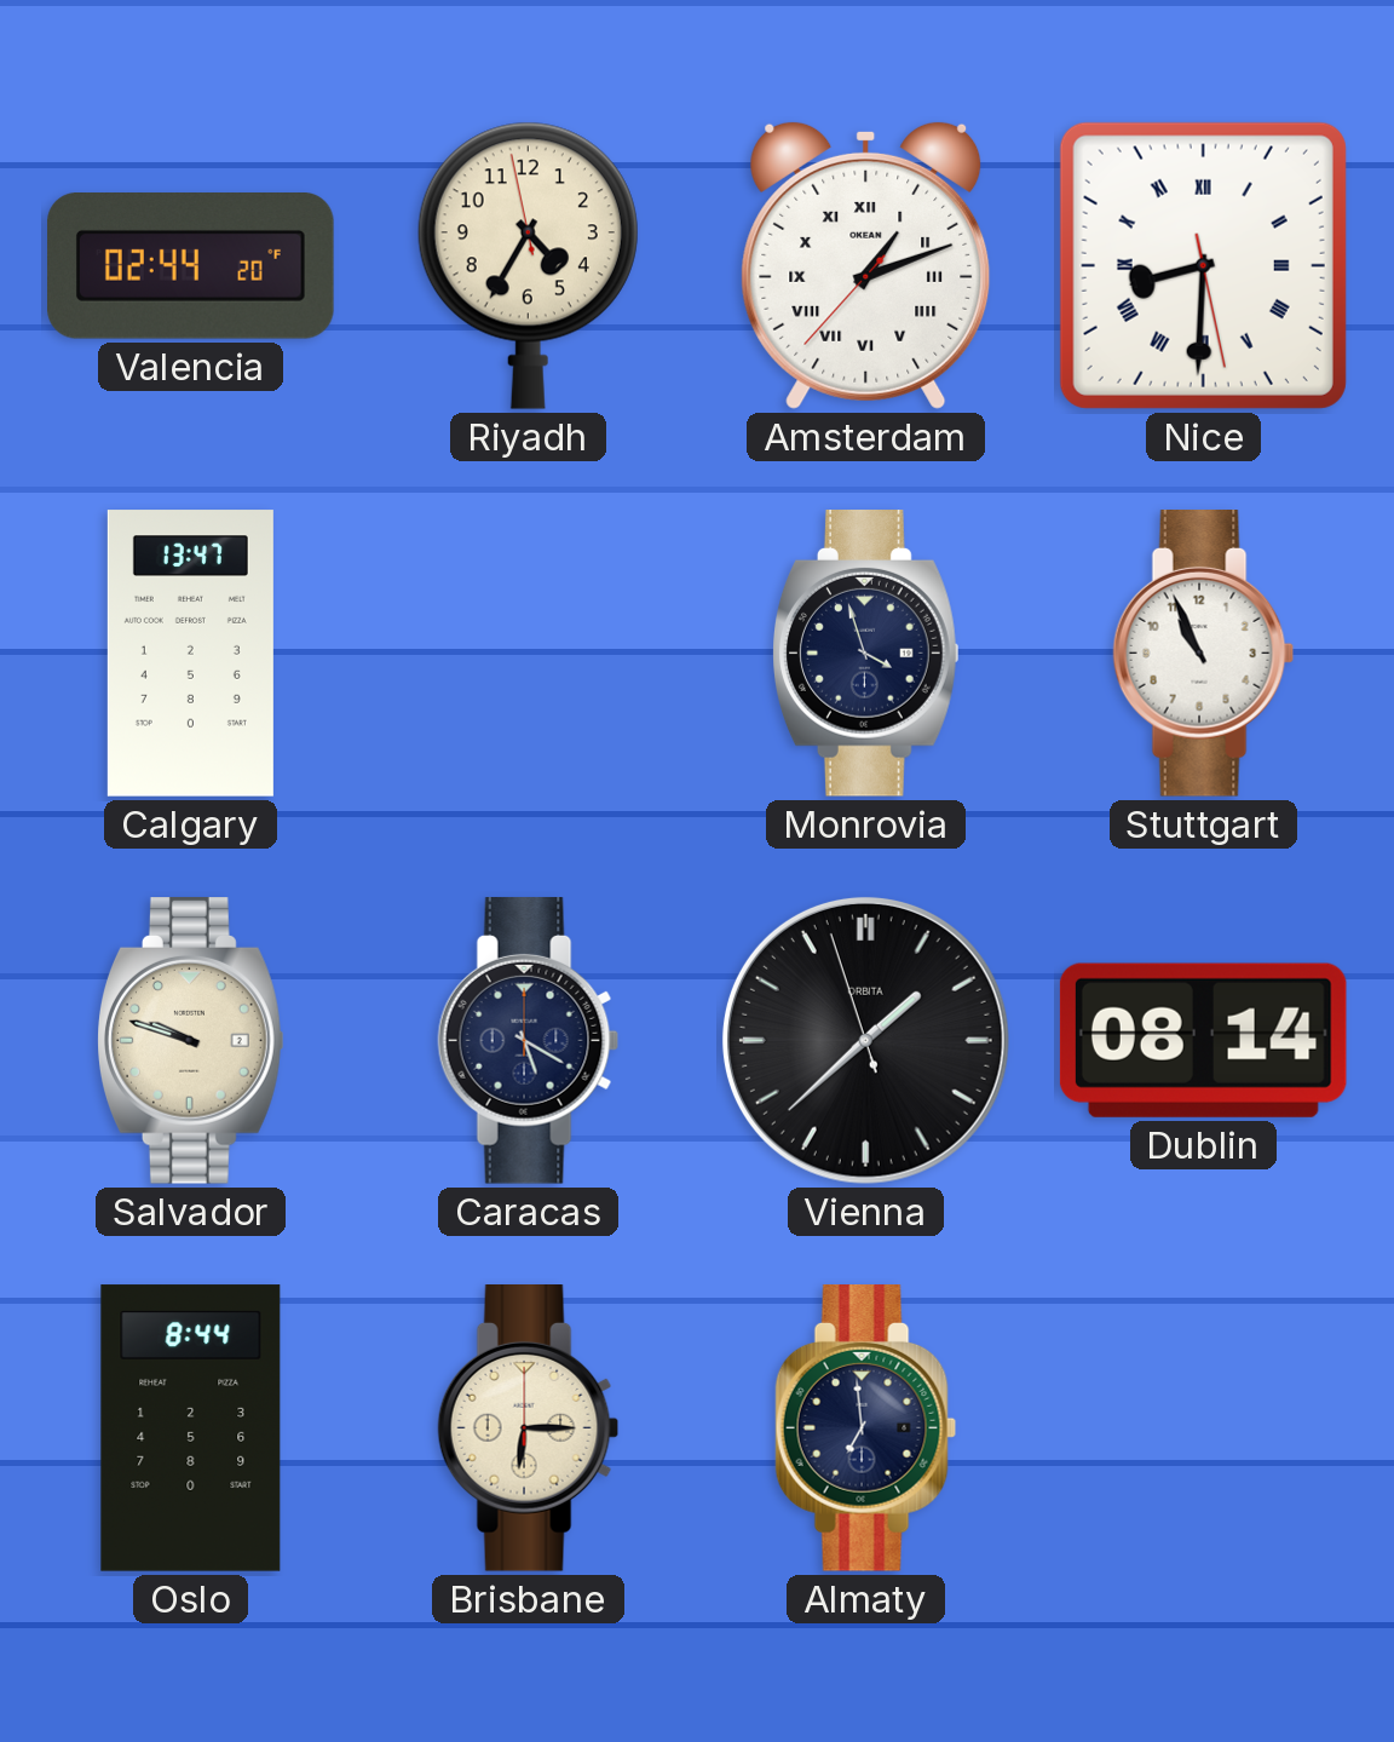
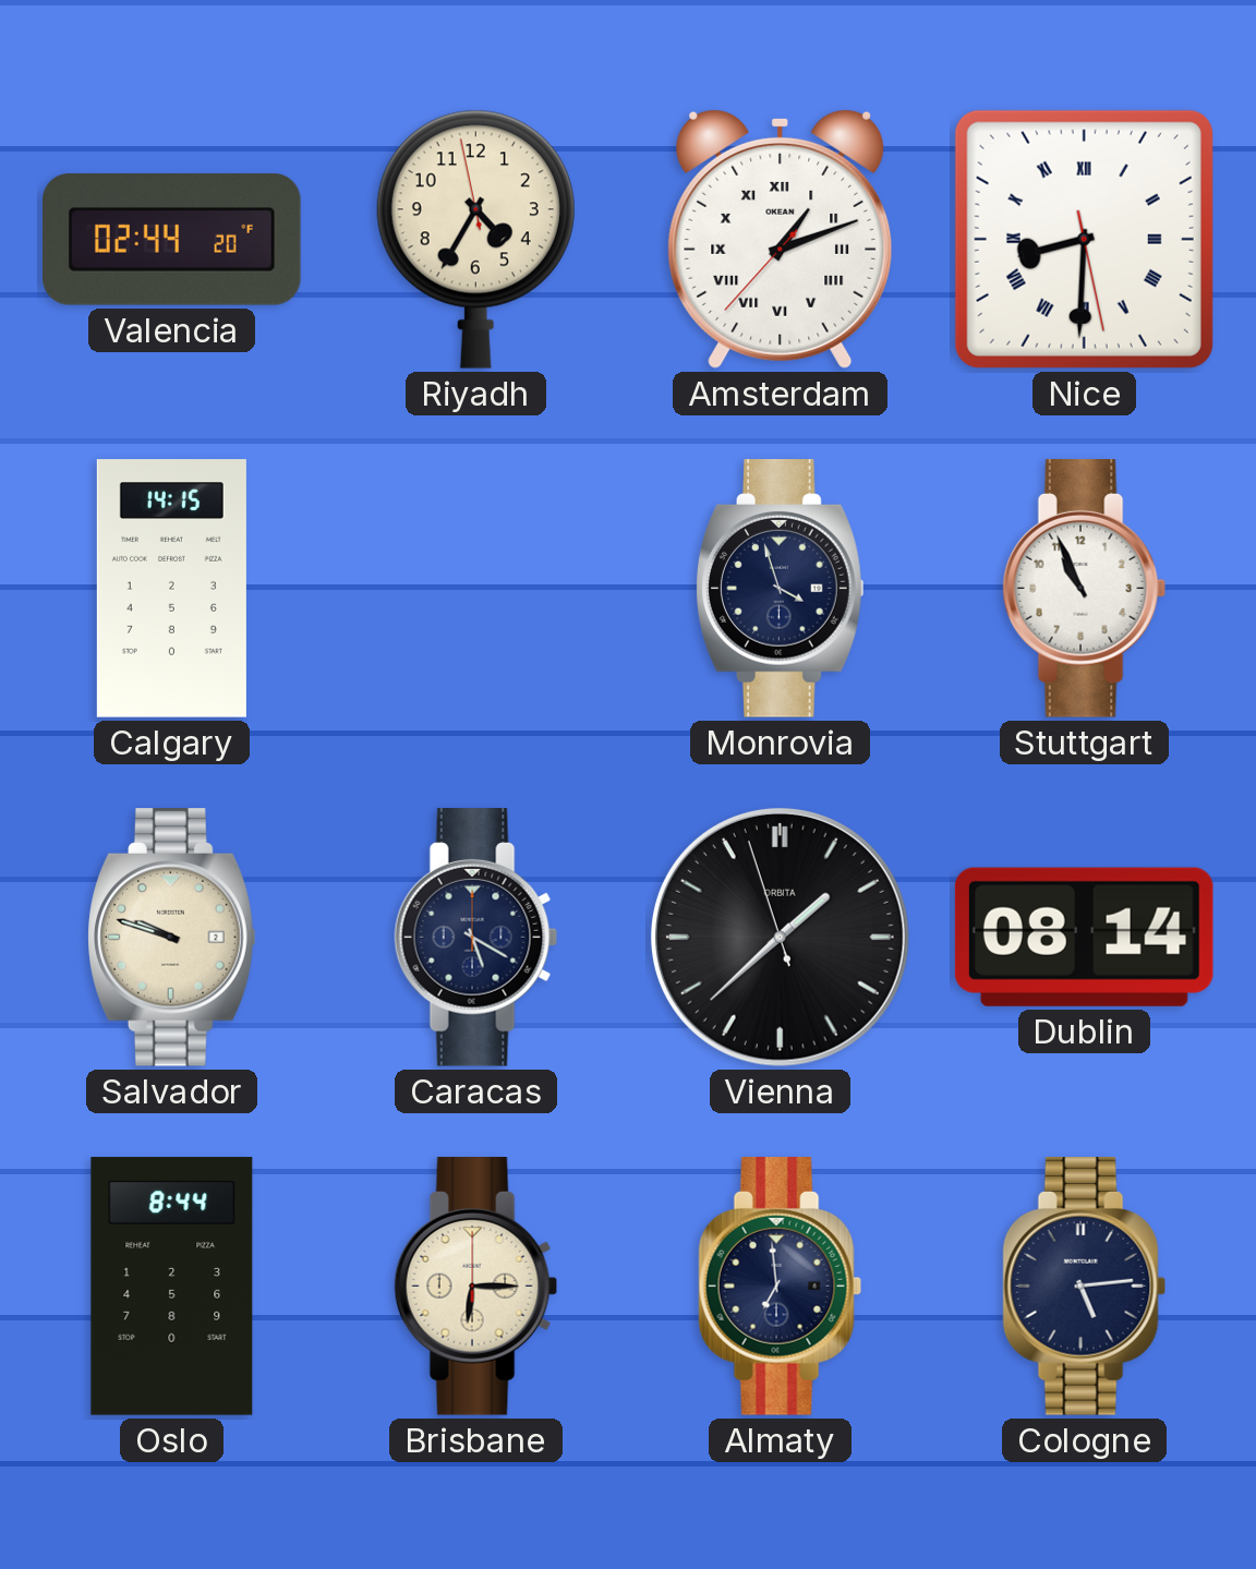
Calgary: 13:47 -> 14:15
Cologne: none -> 5:14
